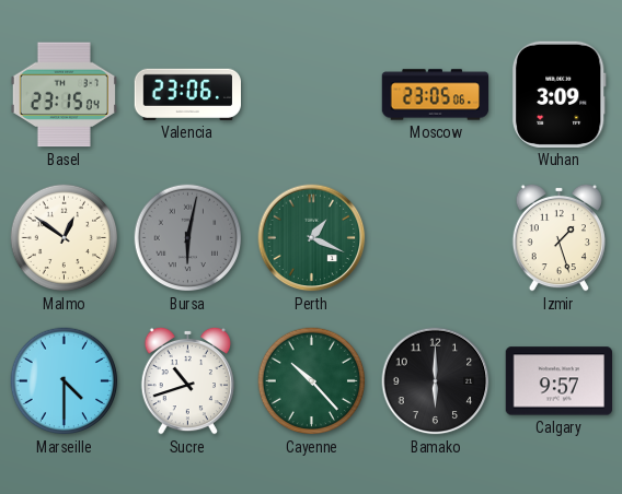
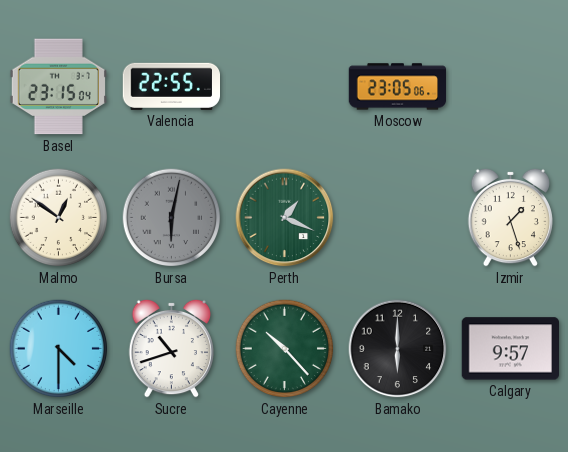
Valencia: 23:06 -> 22:55
Wuhan: 3:09 -> none
